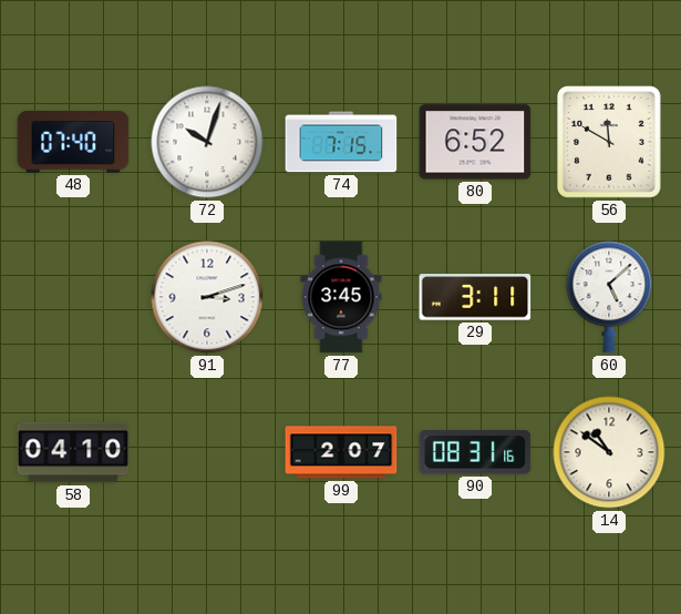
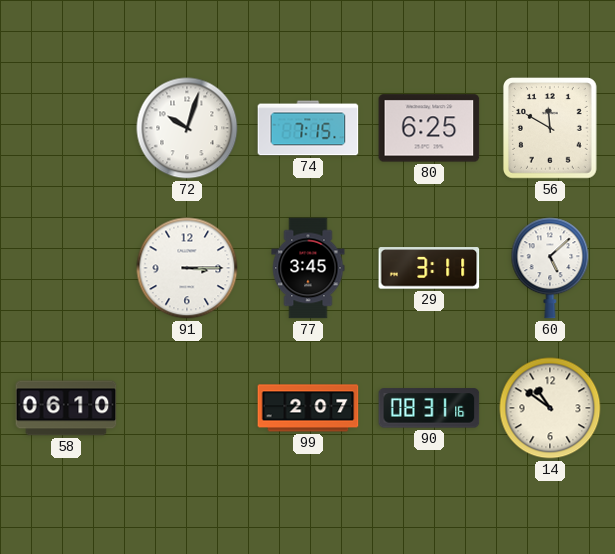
48: 07:40 -> none
80: 6:52 -> 6:25
91: 3:12 -> 3:15
58: 04:10 -> 06:10
